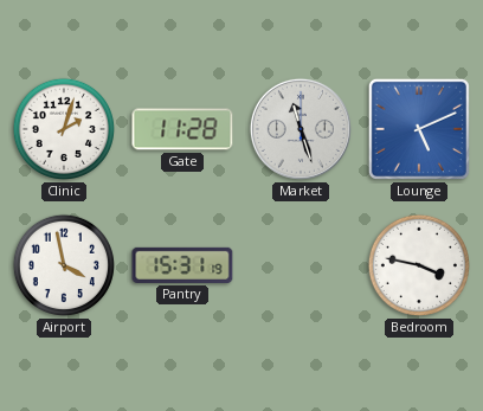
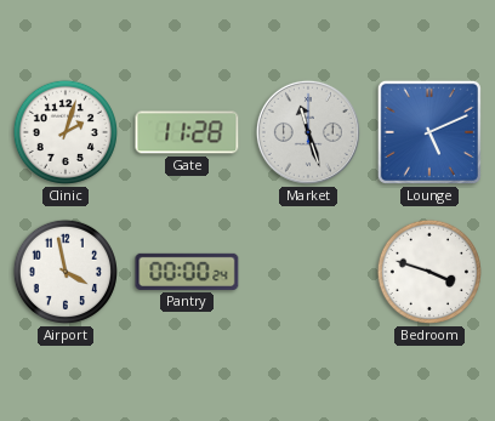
Pantry: 15:31 -> 00:00
Bedroom: 3:47 -> 3:48
